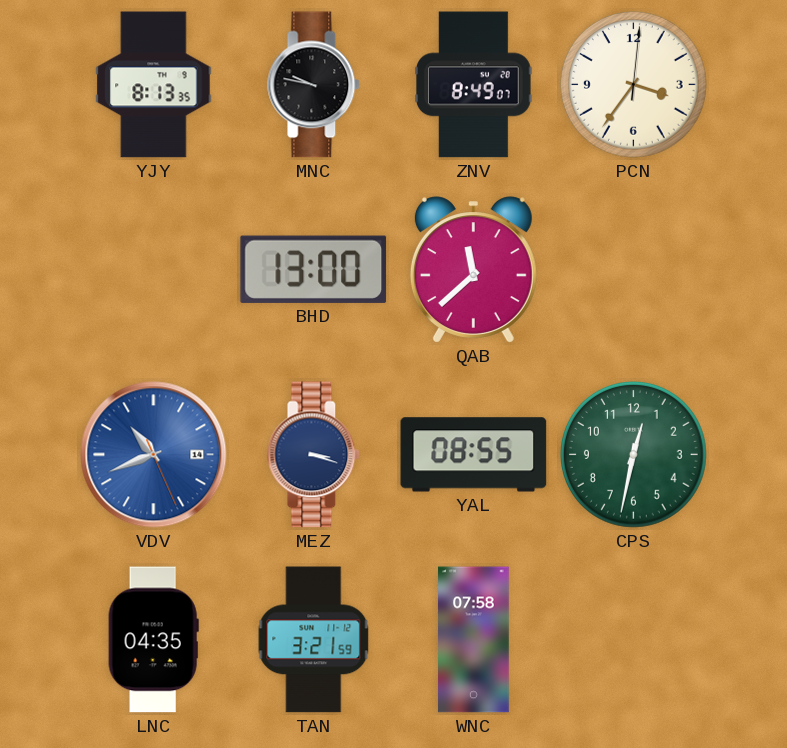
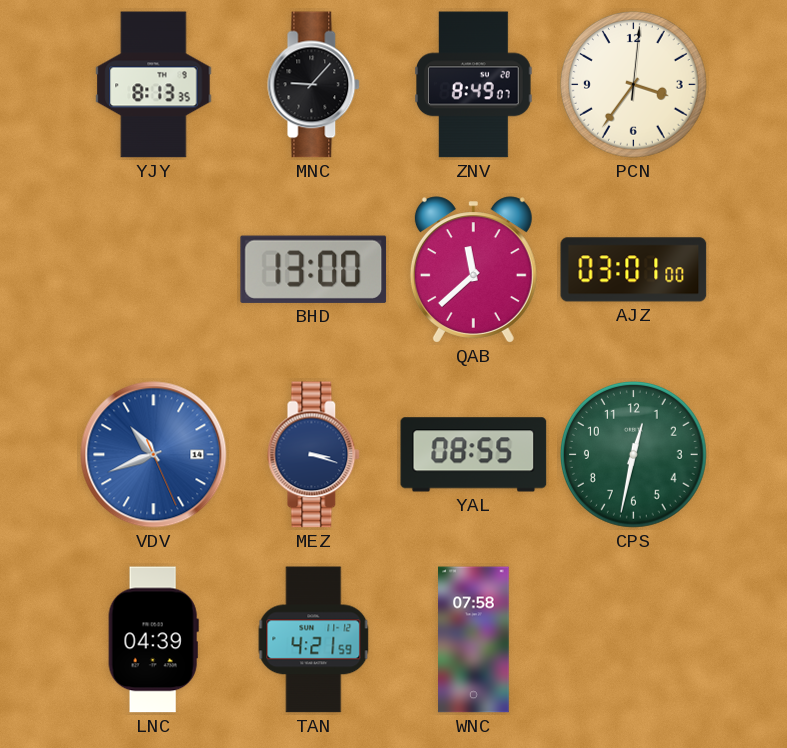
MNC: 9:47 -> 9:07
AJZ: none -> 03:01
LNC: 04:35 -> 04:39
TAN: 3:21 -> 4:21
